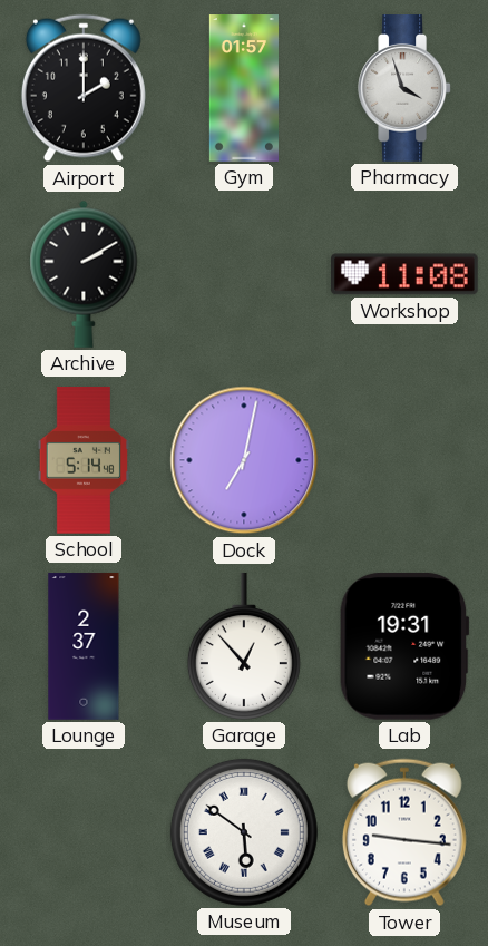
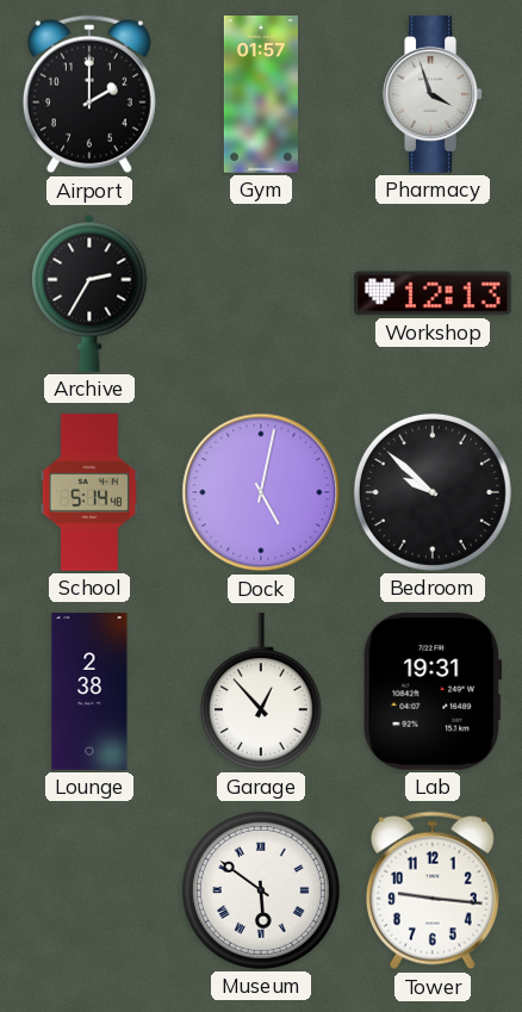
Archive: 2:10 -> 2:35
Workshop: 11:08 -> 12:13
Dock: 7:02 -> 5:02
Bedroom: none -> 9:52
Lounge: 2:37 -> 2:38
